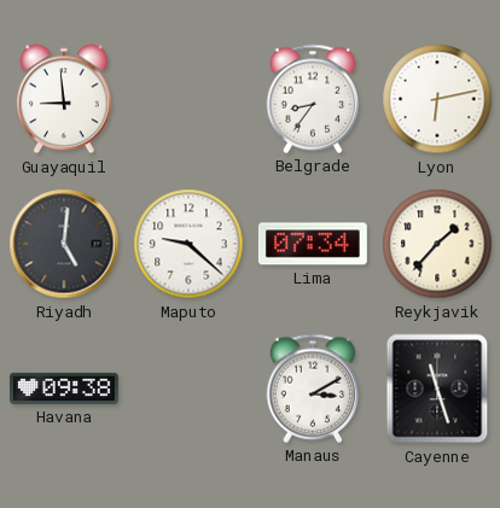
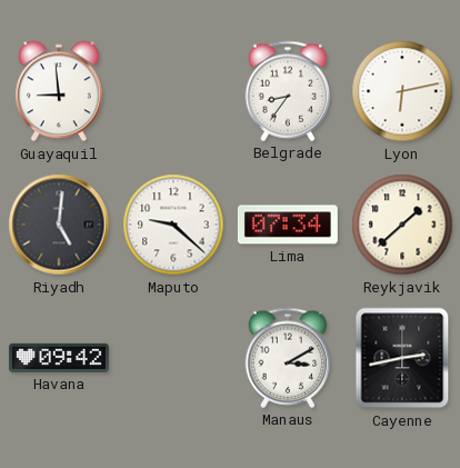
Reykjavik: 1:37 -> 1:38
Havana: 09:38 -> 09:42
Cayenne: 11:27 -> 2:43
